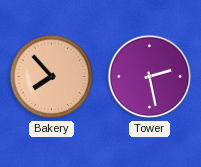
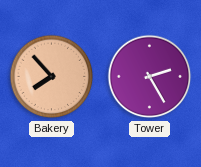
Tower: 2:28 -> 2:25
